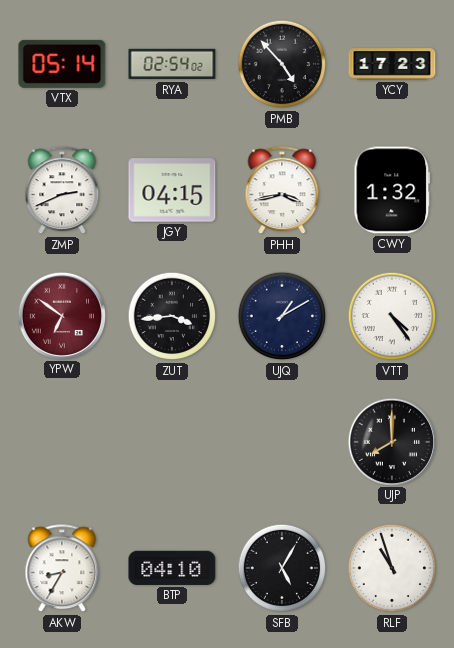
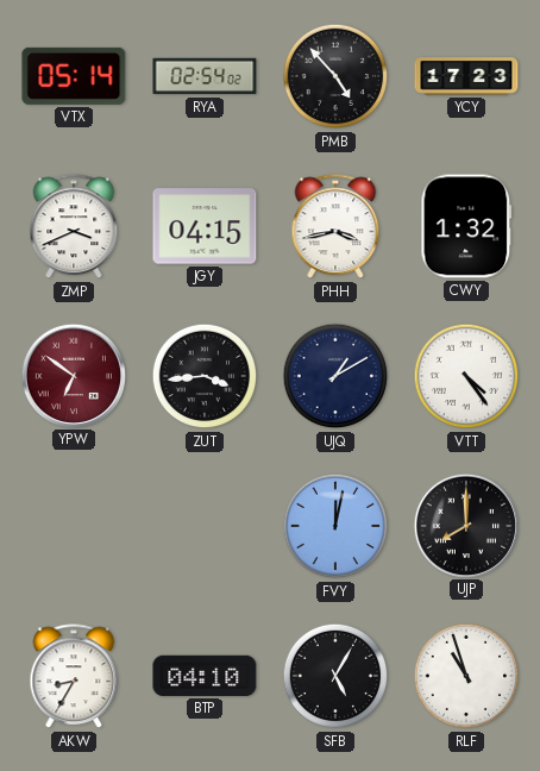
ZMP: 2:41 -> 3:41
FVY: none -> 12:02
